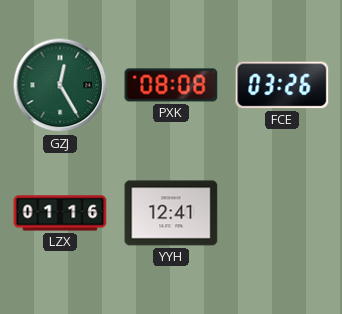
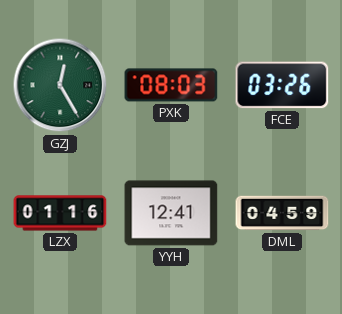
PXK: 08:08 -> 08:03
DML: none -> 04:59
